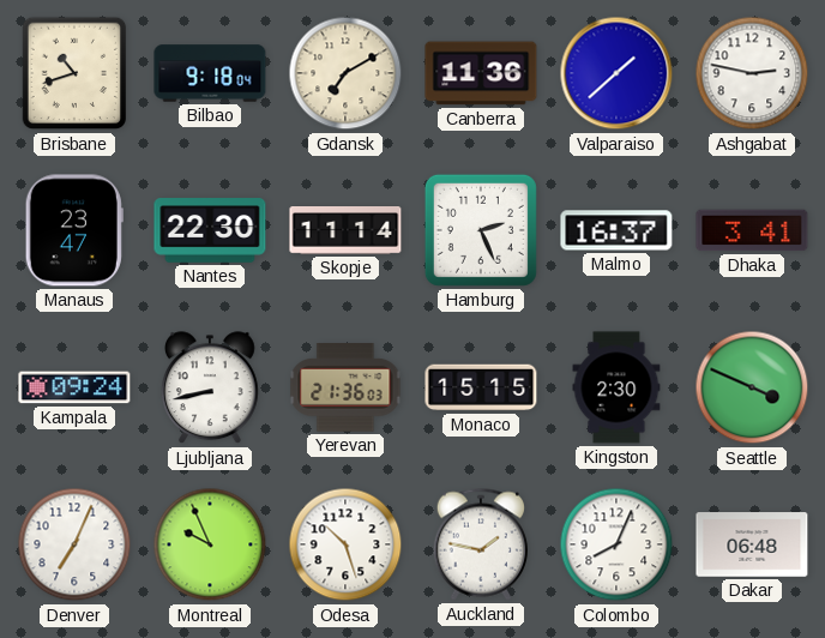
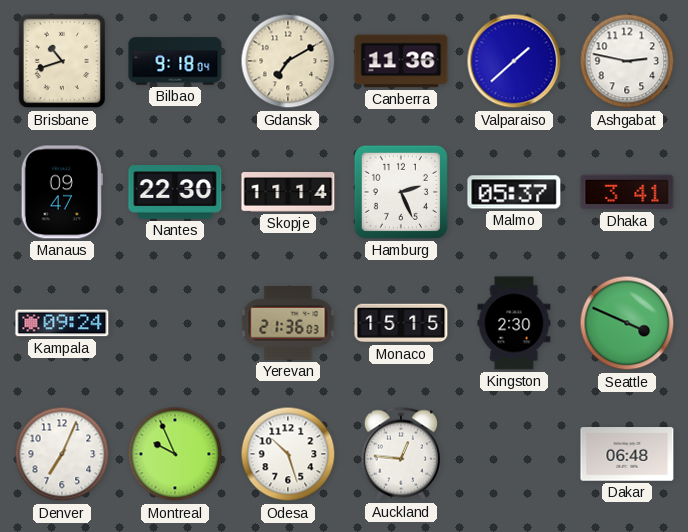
Manaus: 23:47 -> 09:47
Malmo: 16:37 -> 05:37
Ljubljana: 8:43 -> none
Auckland: 1:47 -> 12:46
Colombo: 8:04 -> none
